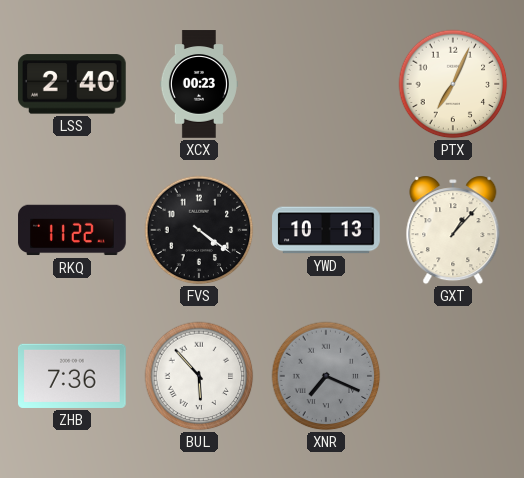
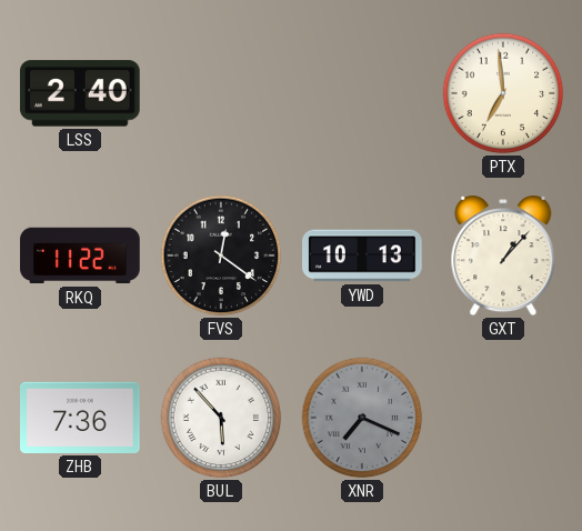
XCX: 00:23 -> none
PTX: 7:04 -> 6:59
FVS: 4:21 -> 12:21
